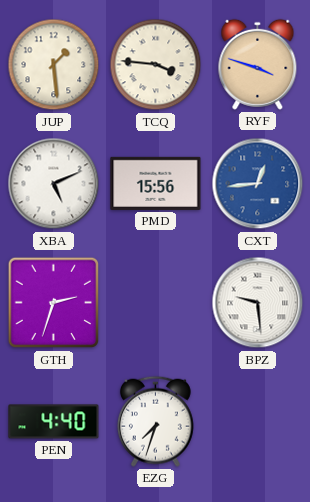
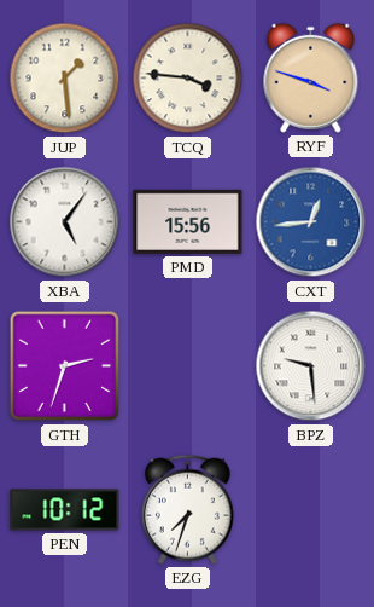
XBA: 5:11 -> 5:06
PEN: 4:40 -> 10:12
